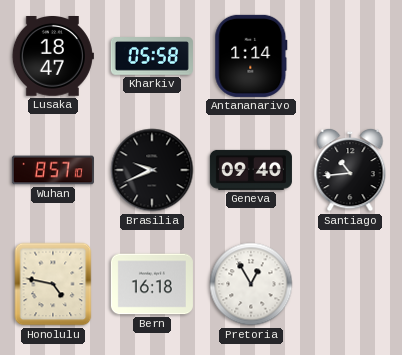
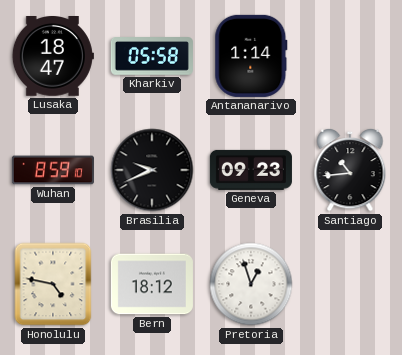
Wuhan: 8:57 -> 8:59
Geneva: 09:40 -> 09:23
Bern: 16:18 -> 18:12
Pretoria: 12:55 -> 12:57
